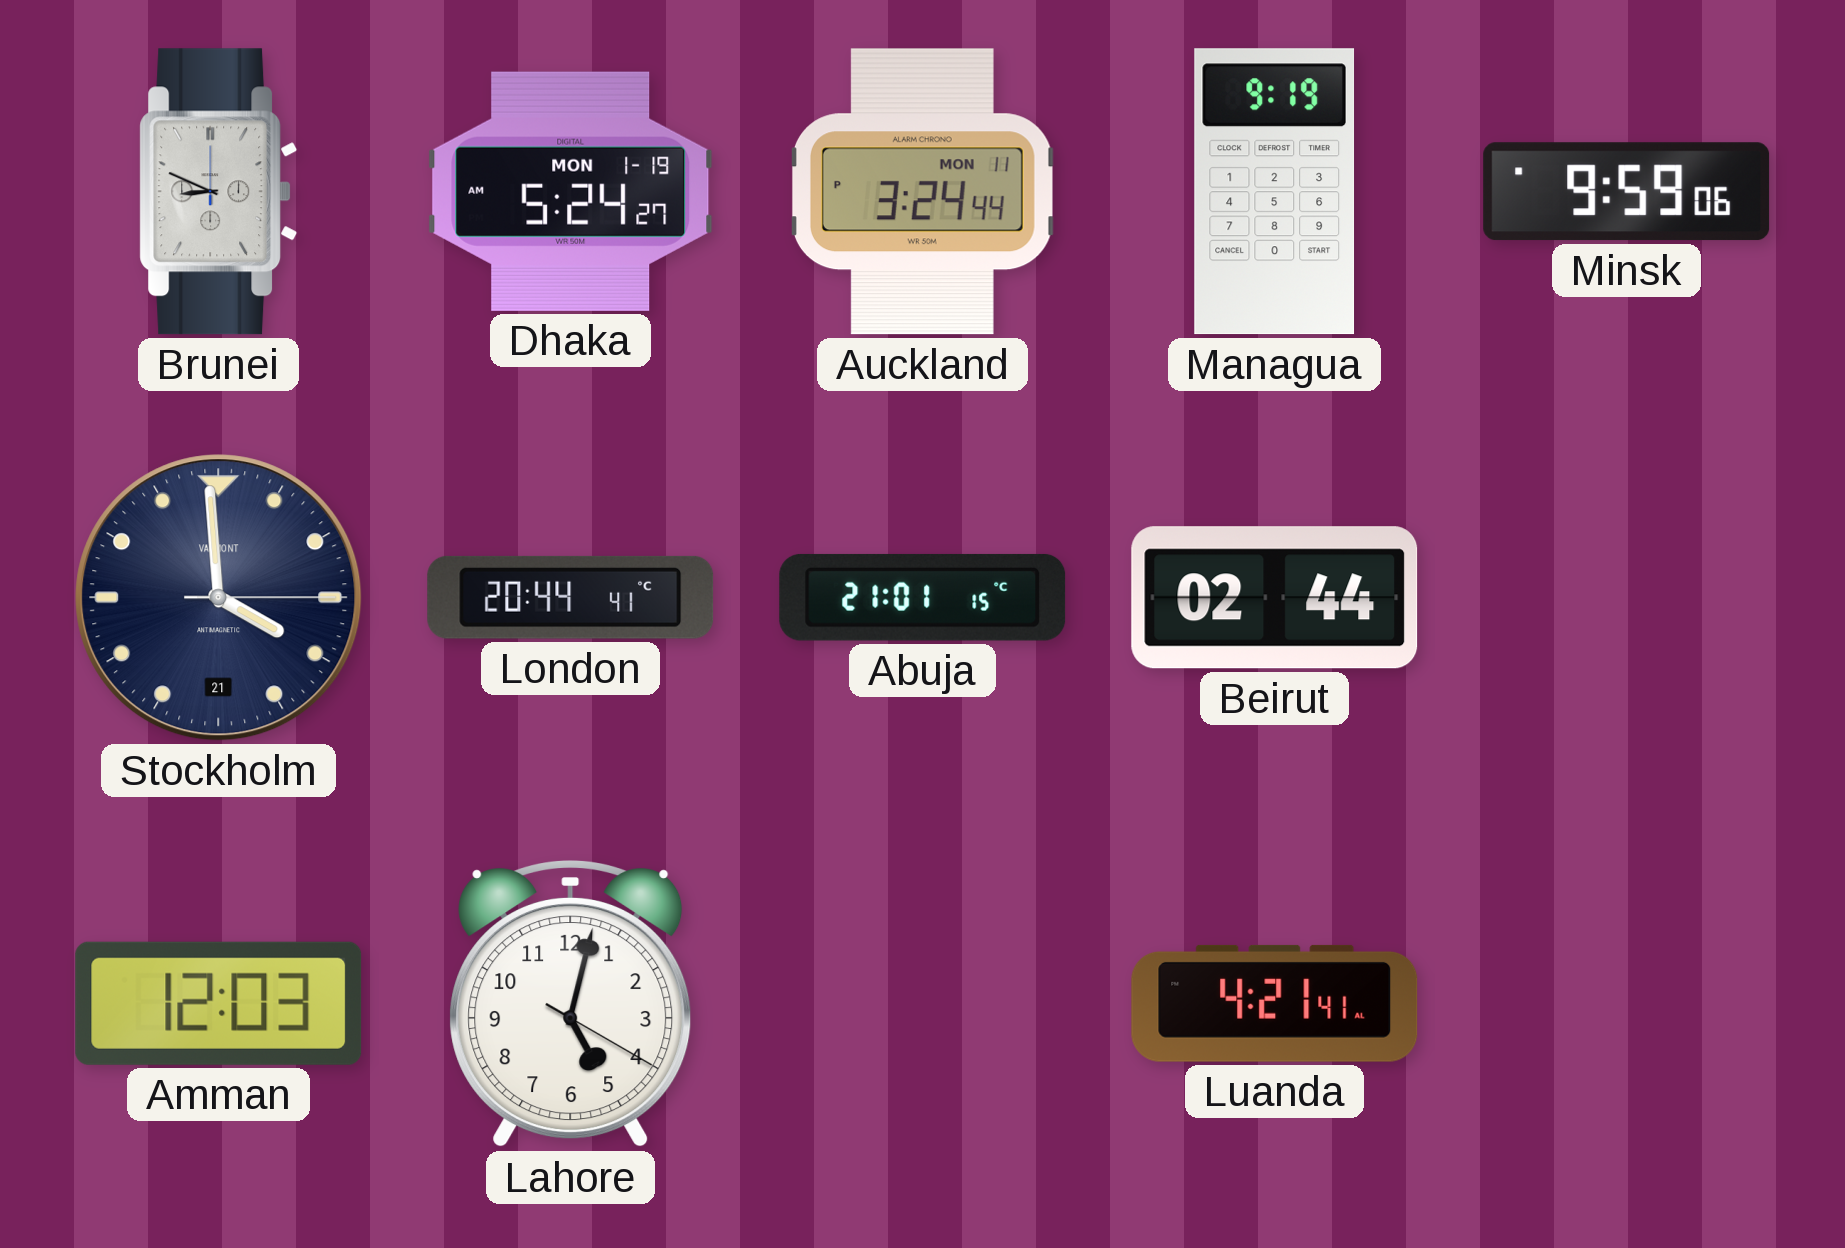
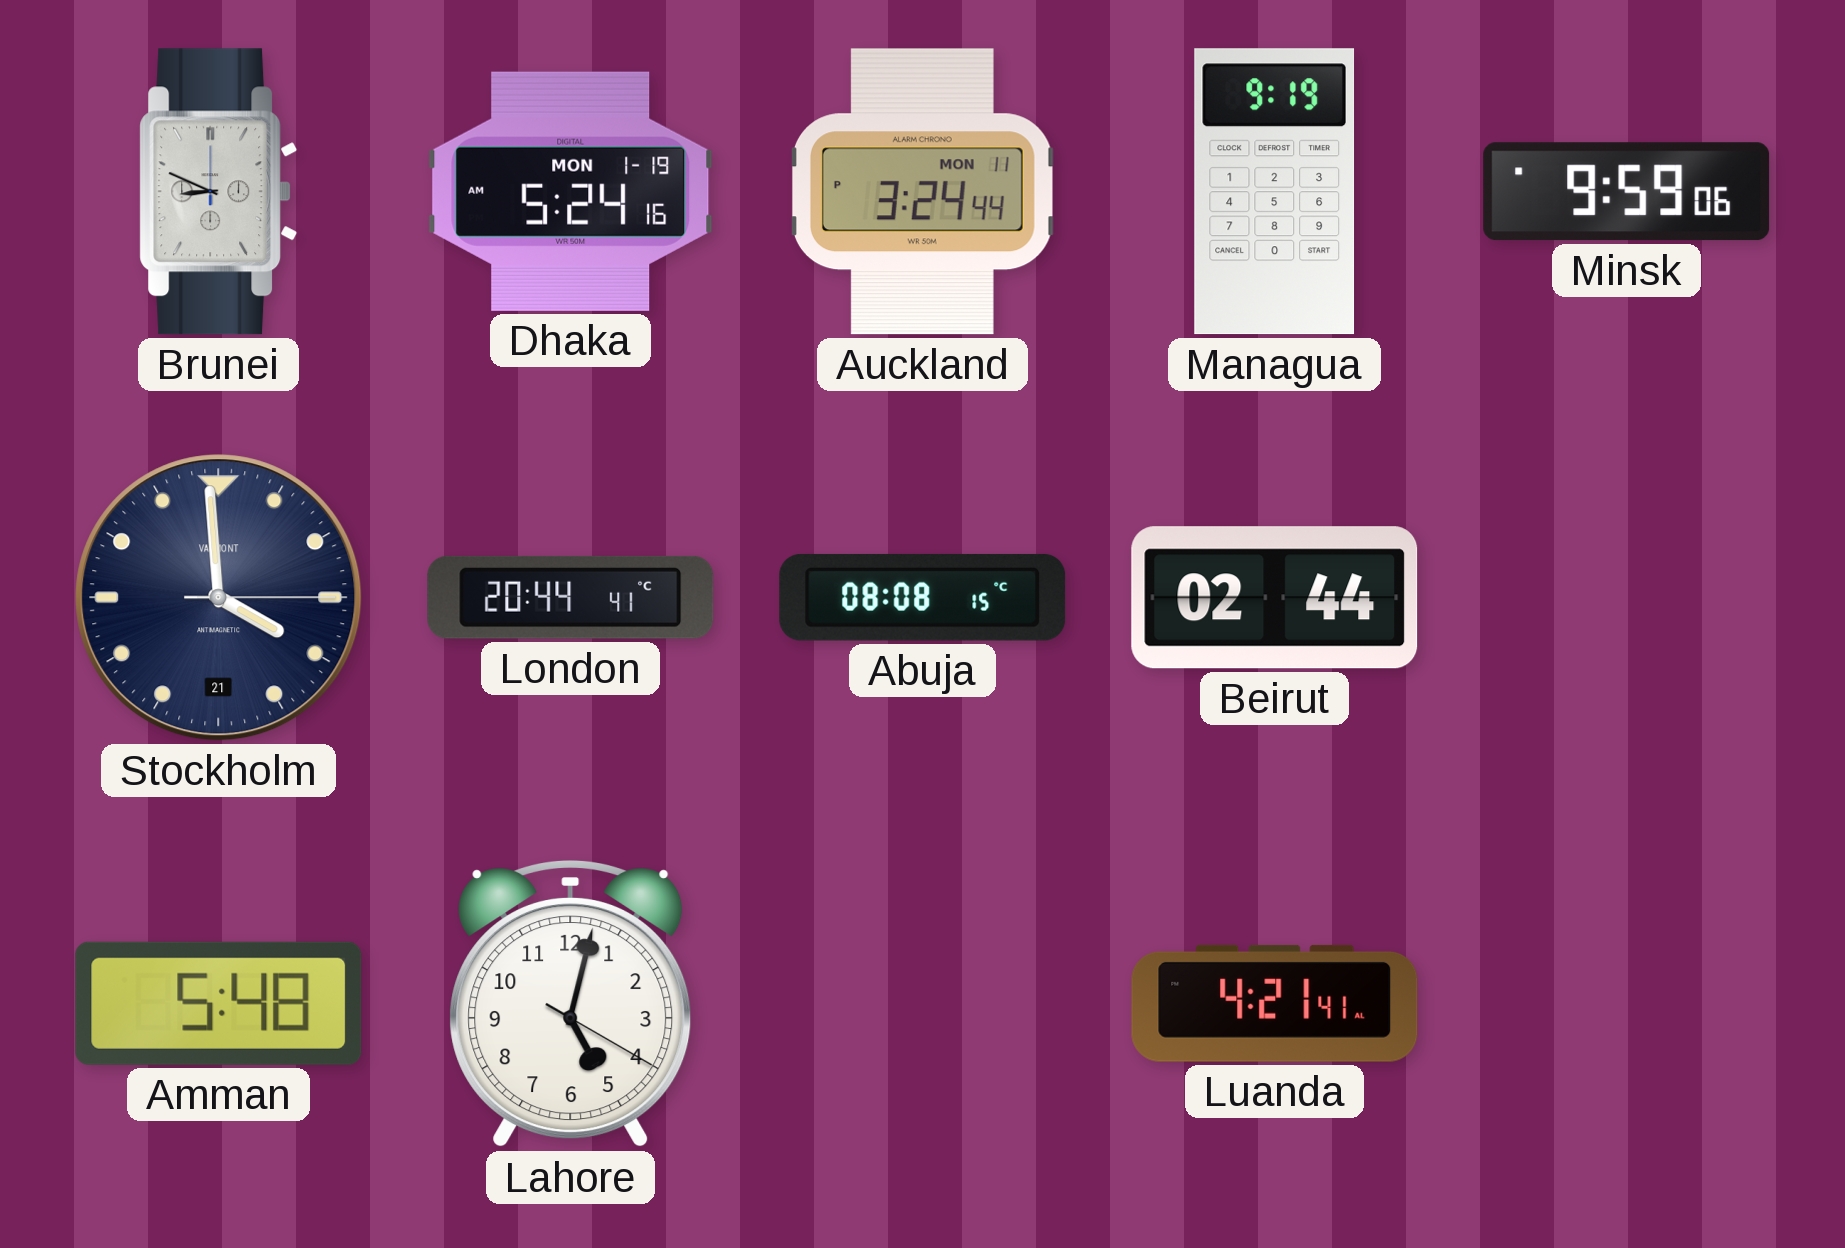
Dhaka: 5:24:27 AM -> 5:24:16 AM
Abuja: 21:01 -> 08:08
Amman: 12:03 -> 5:48
